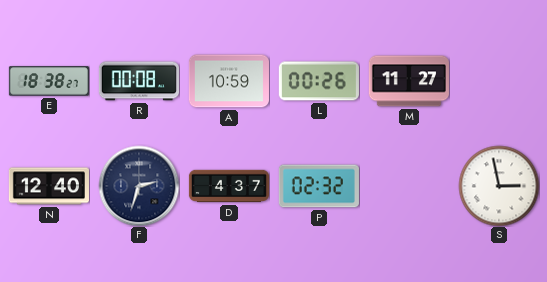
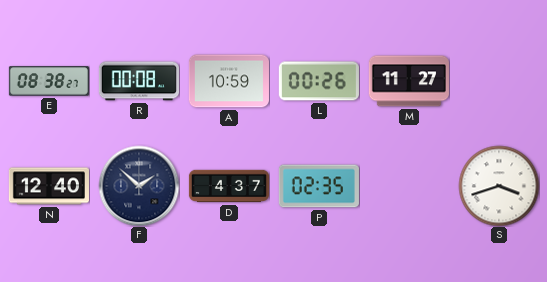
E: 18:38 -> 08:38
F: 2:33 -> 1:52
P: 02:32 -> 02:35
S: 2:58 -> 3:42
